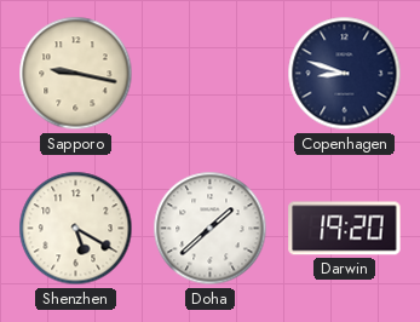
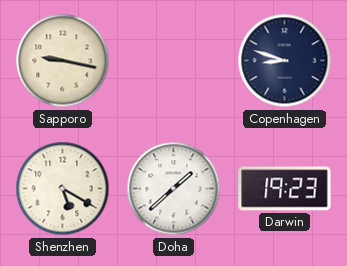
Darwin: 19:20 -> 19:23
